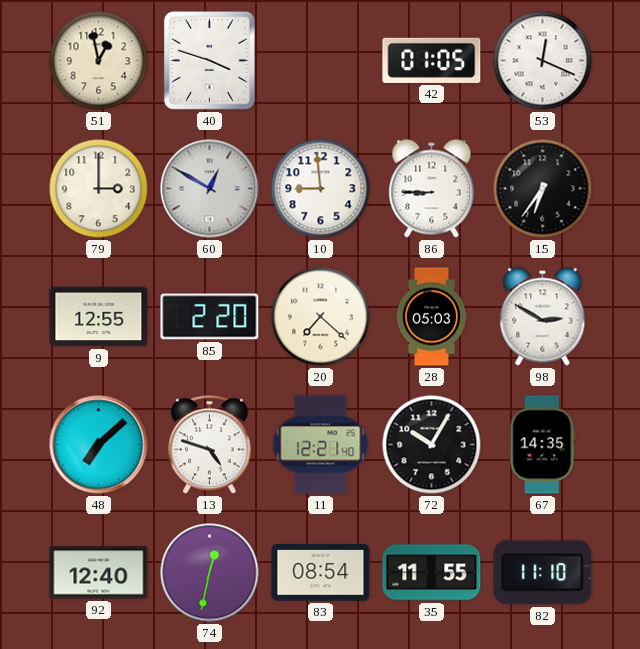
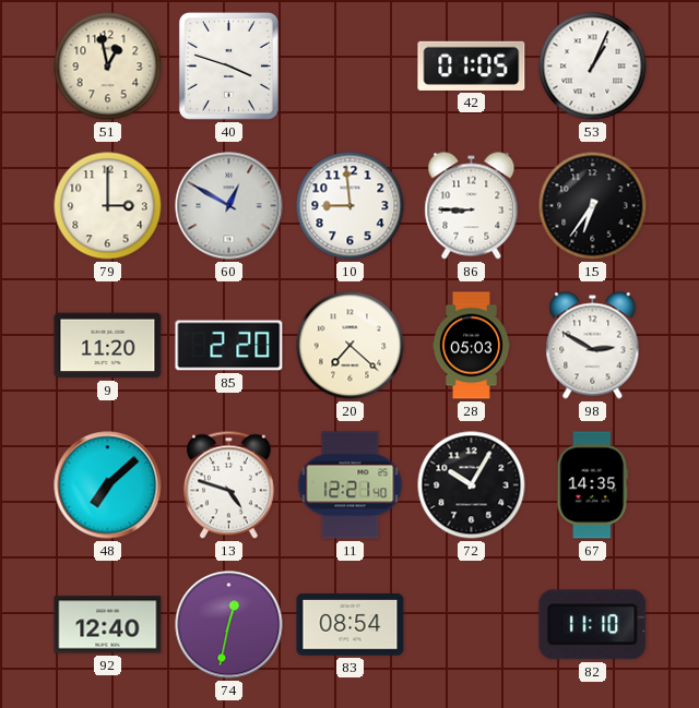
53: 12:19 -> 1:04
9: 12:55 -> 11:20
35: 11:55 -> none
